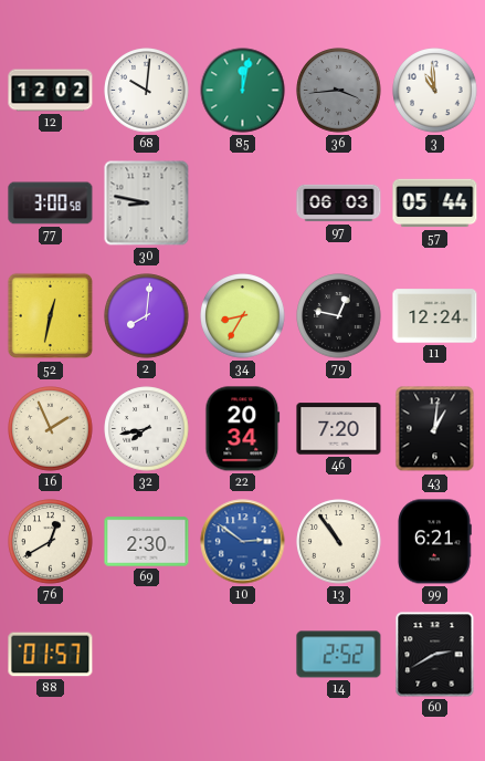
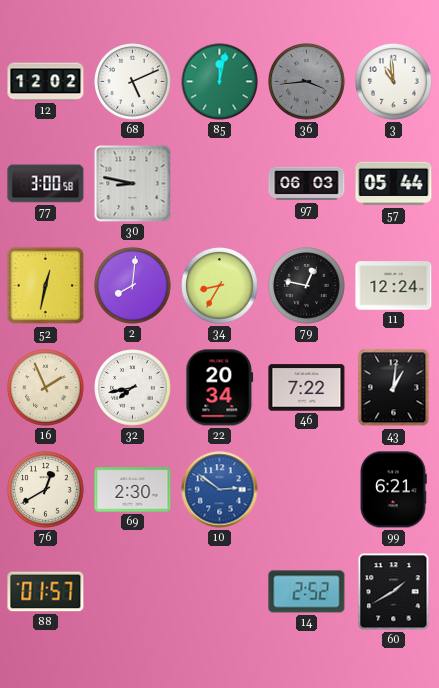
68: 10:01 -> 5:11
46: 7:20 -> 7:22
13: 10:54 -> none
60: 2:40 -> 1:40
